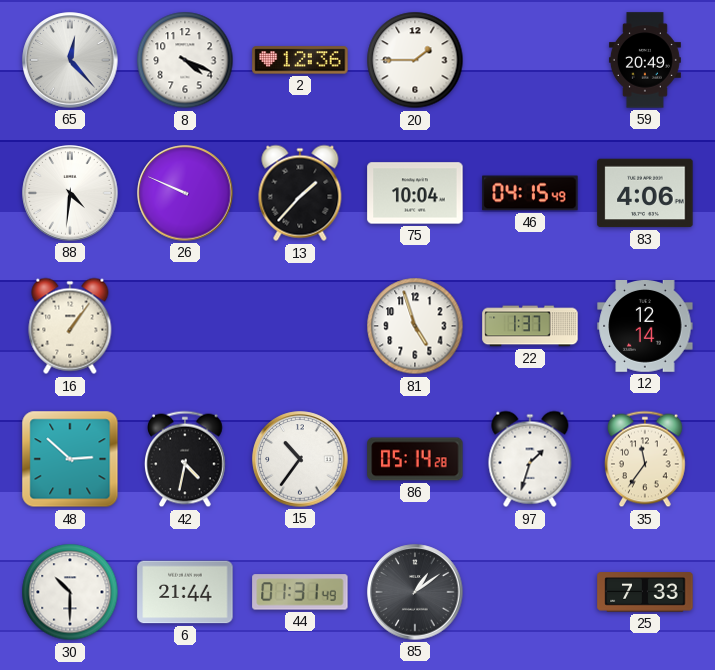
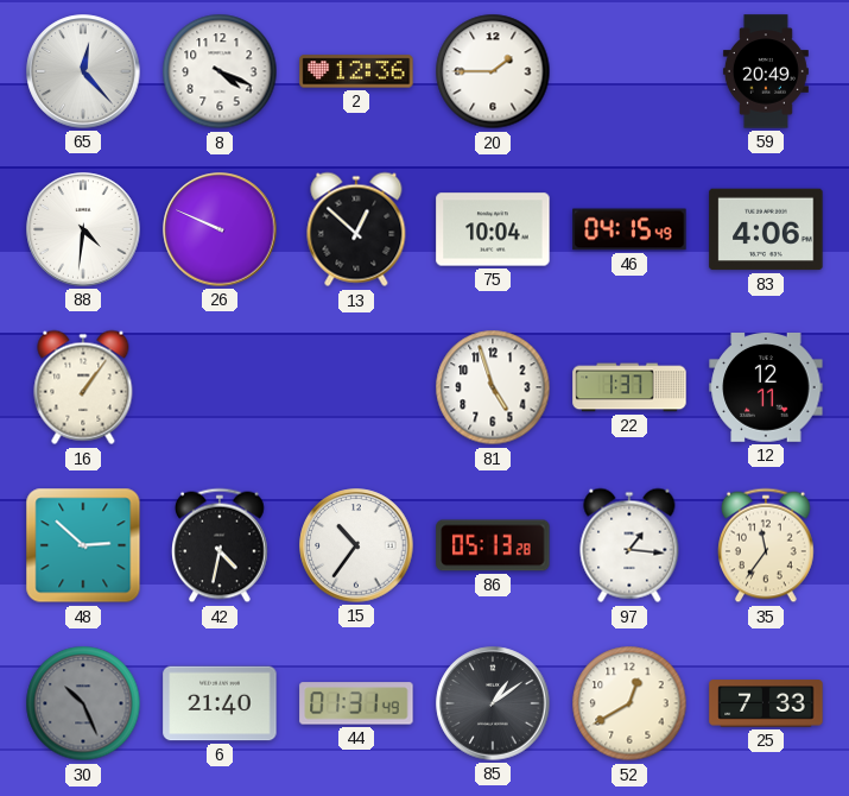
13: 1:37 -> 12:52
12: 12:14 -> 12:11
86: 05:14 -> 05:13
97: 1:33 -> 1:16
30: 10:30 -> 10:26
30 dial: white -> grey
6: 21:44 -> 21:40
52: none -> 12:40
